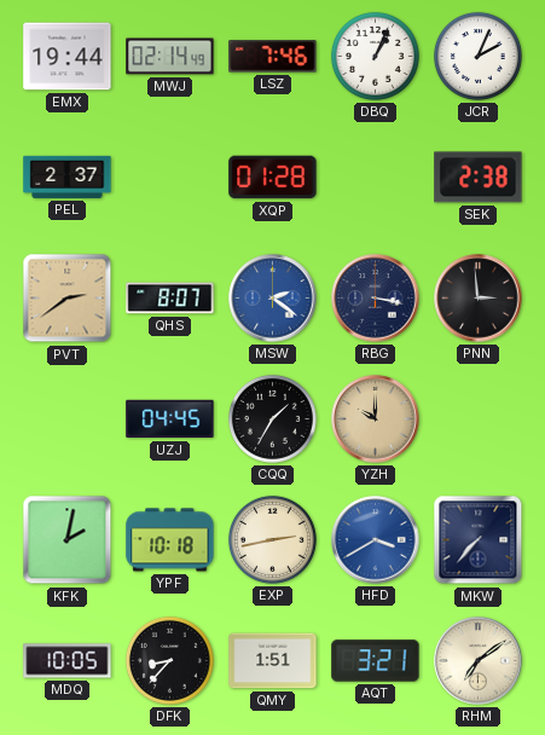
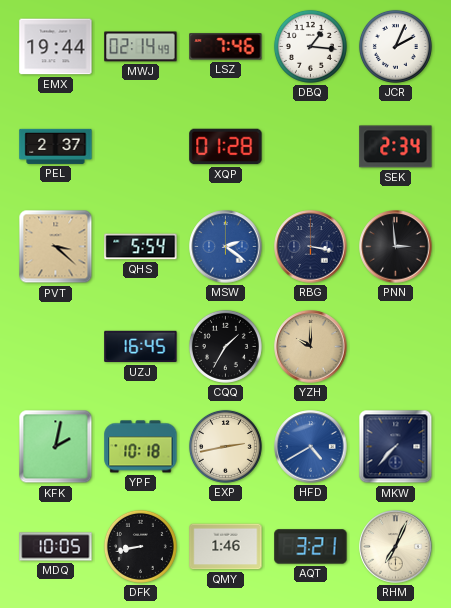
DBQ: 1:04 -> 1:16
SEK: 2:38 -> 2:34
PVT: 2:39 -> 3:22
QHS: 8:07 -> 5:54
UZJ: 04:45 -> 16:45
HFD: 3:40 -> 4:40
DFK: 8:37 -> 8:43
QMY: 1:51 -> 1:46
RHM: 7:09 -> 7:04
